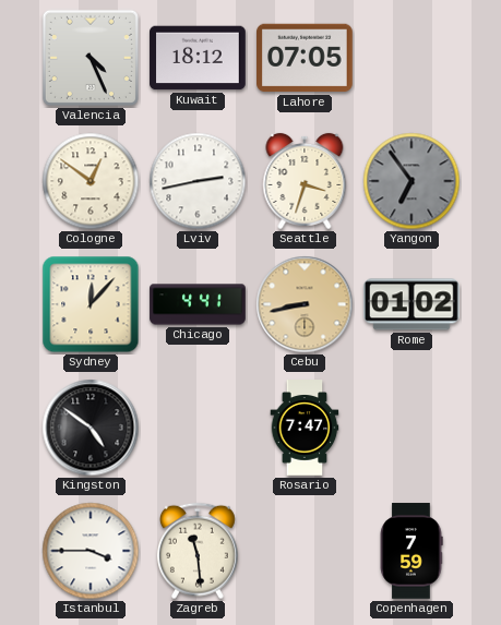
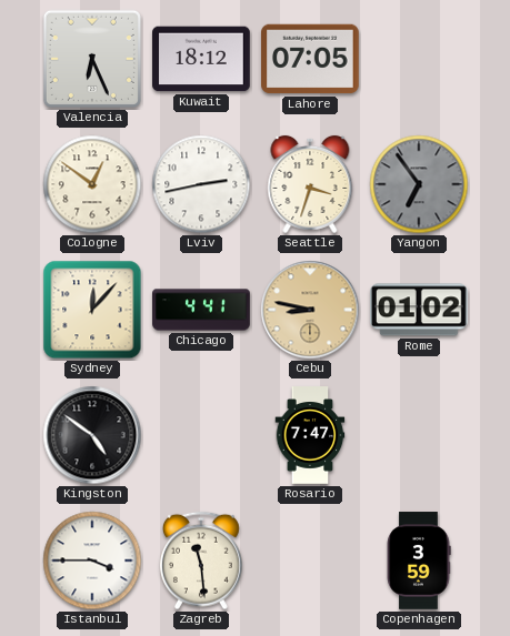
Valencia: 4:26 -> 6:26
Cebu: 8:43 -> 8:47
Copenhagen: 7:59 -> 3:59
